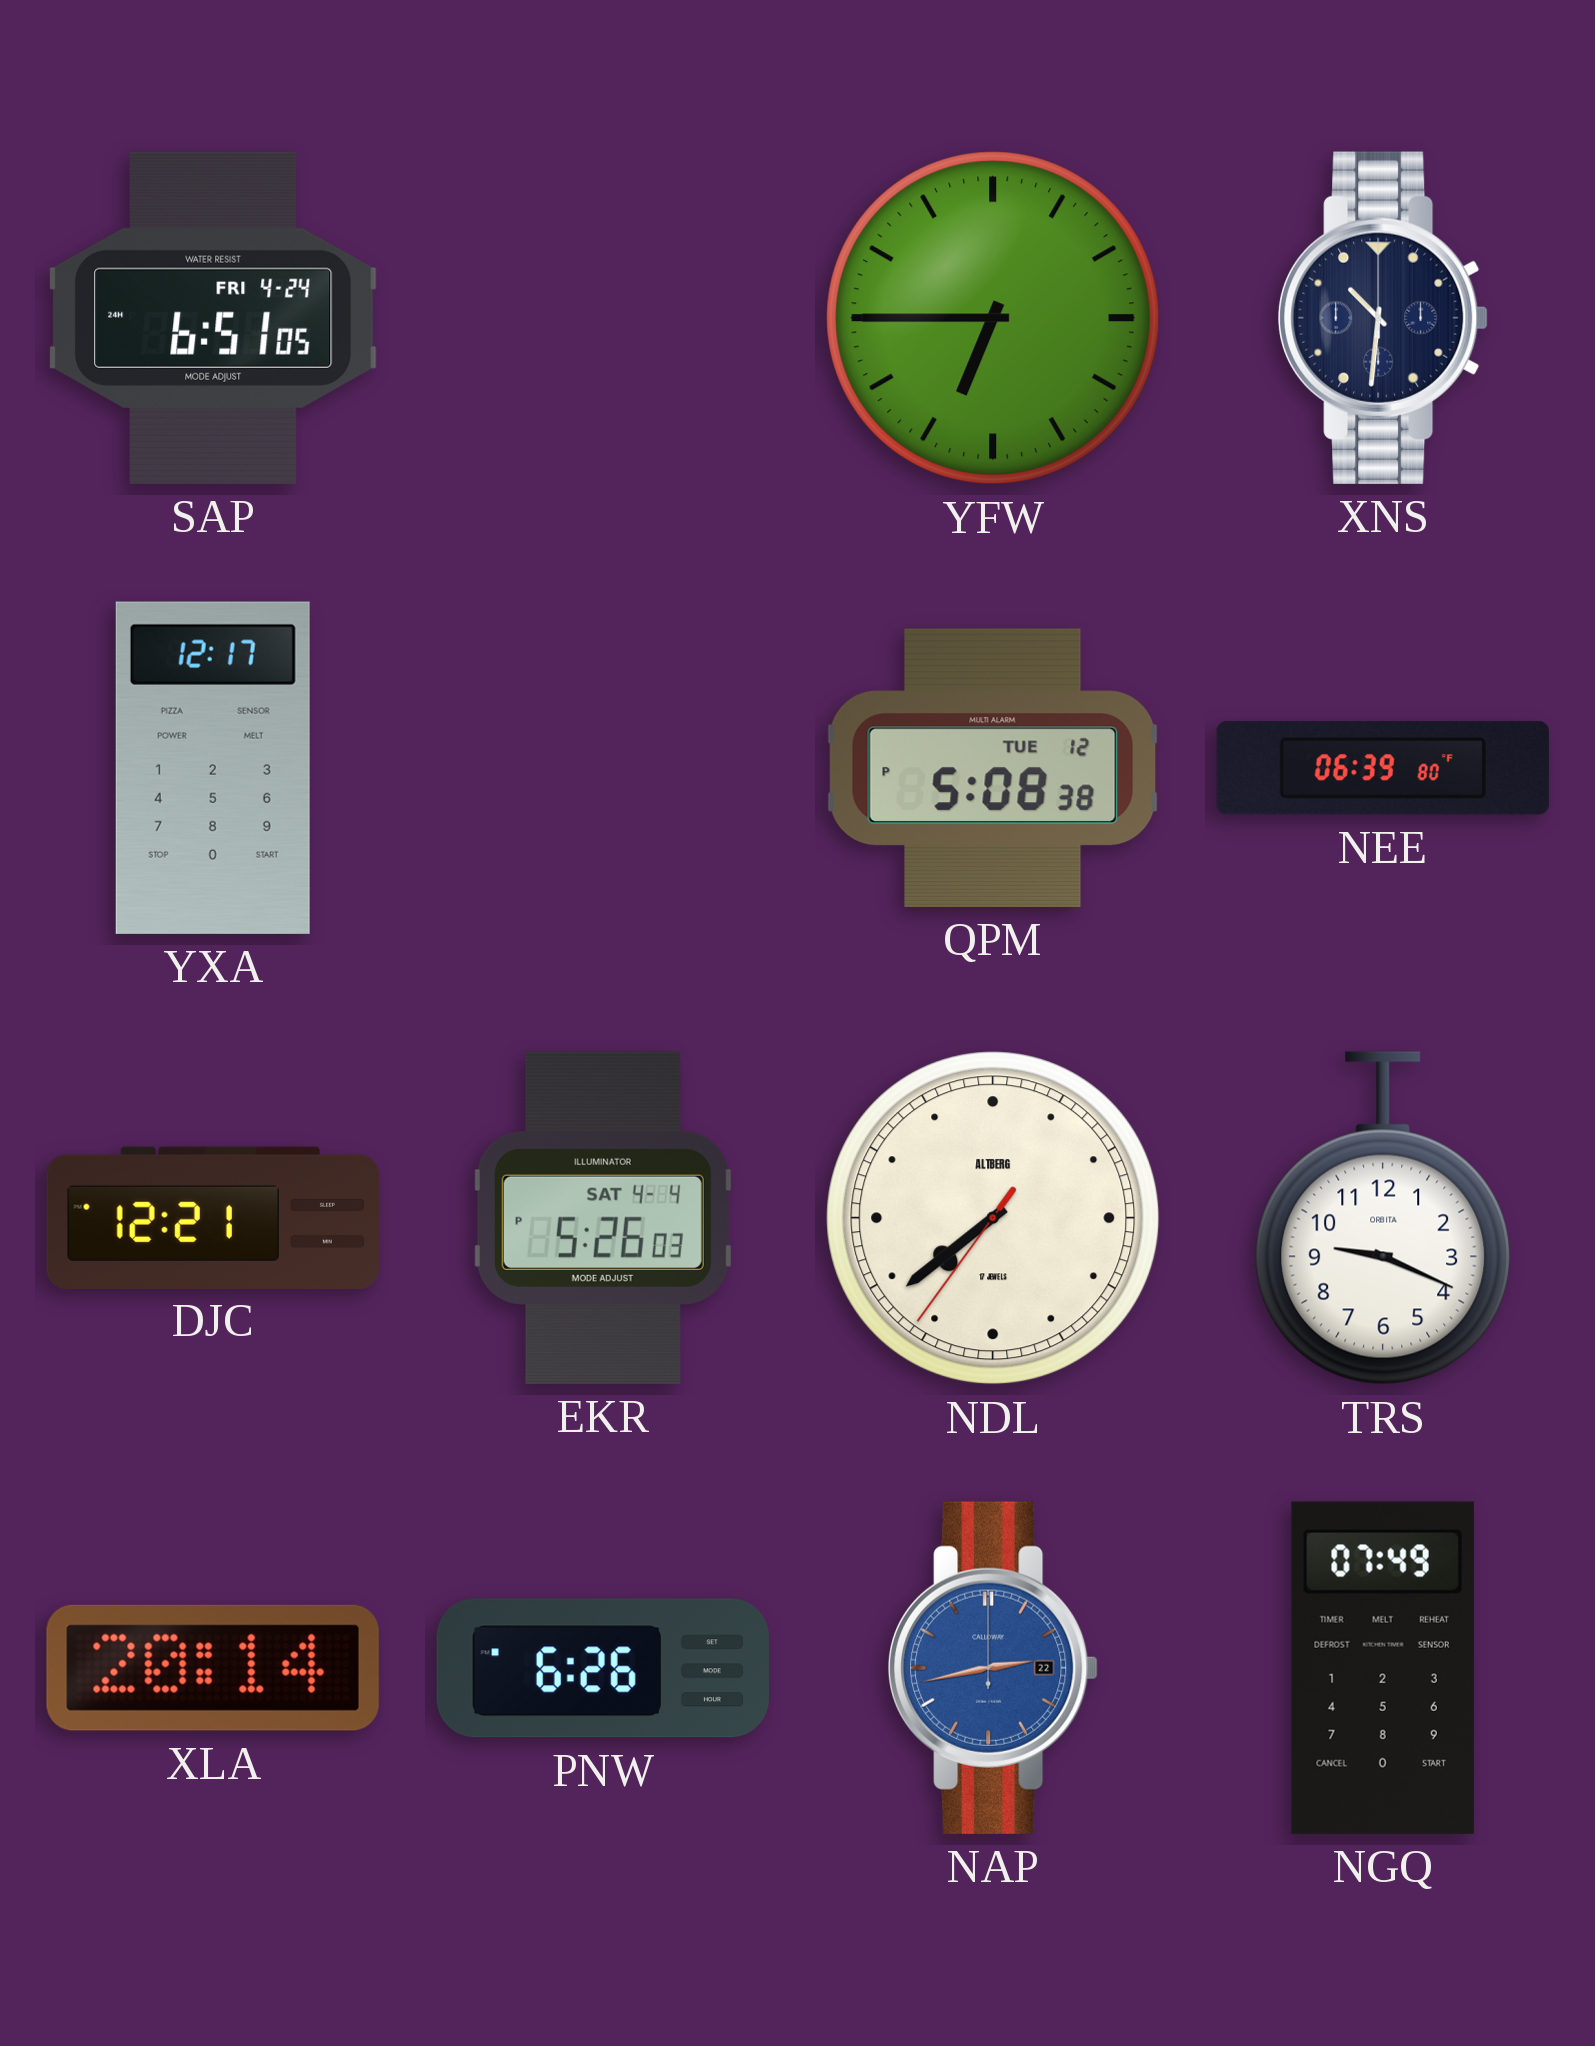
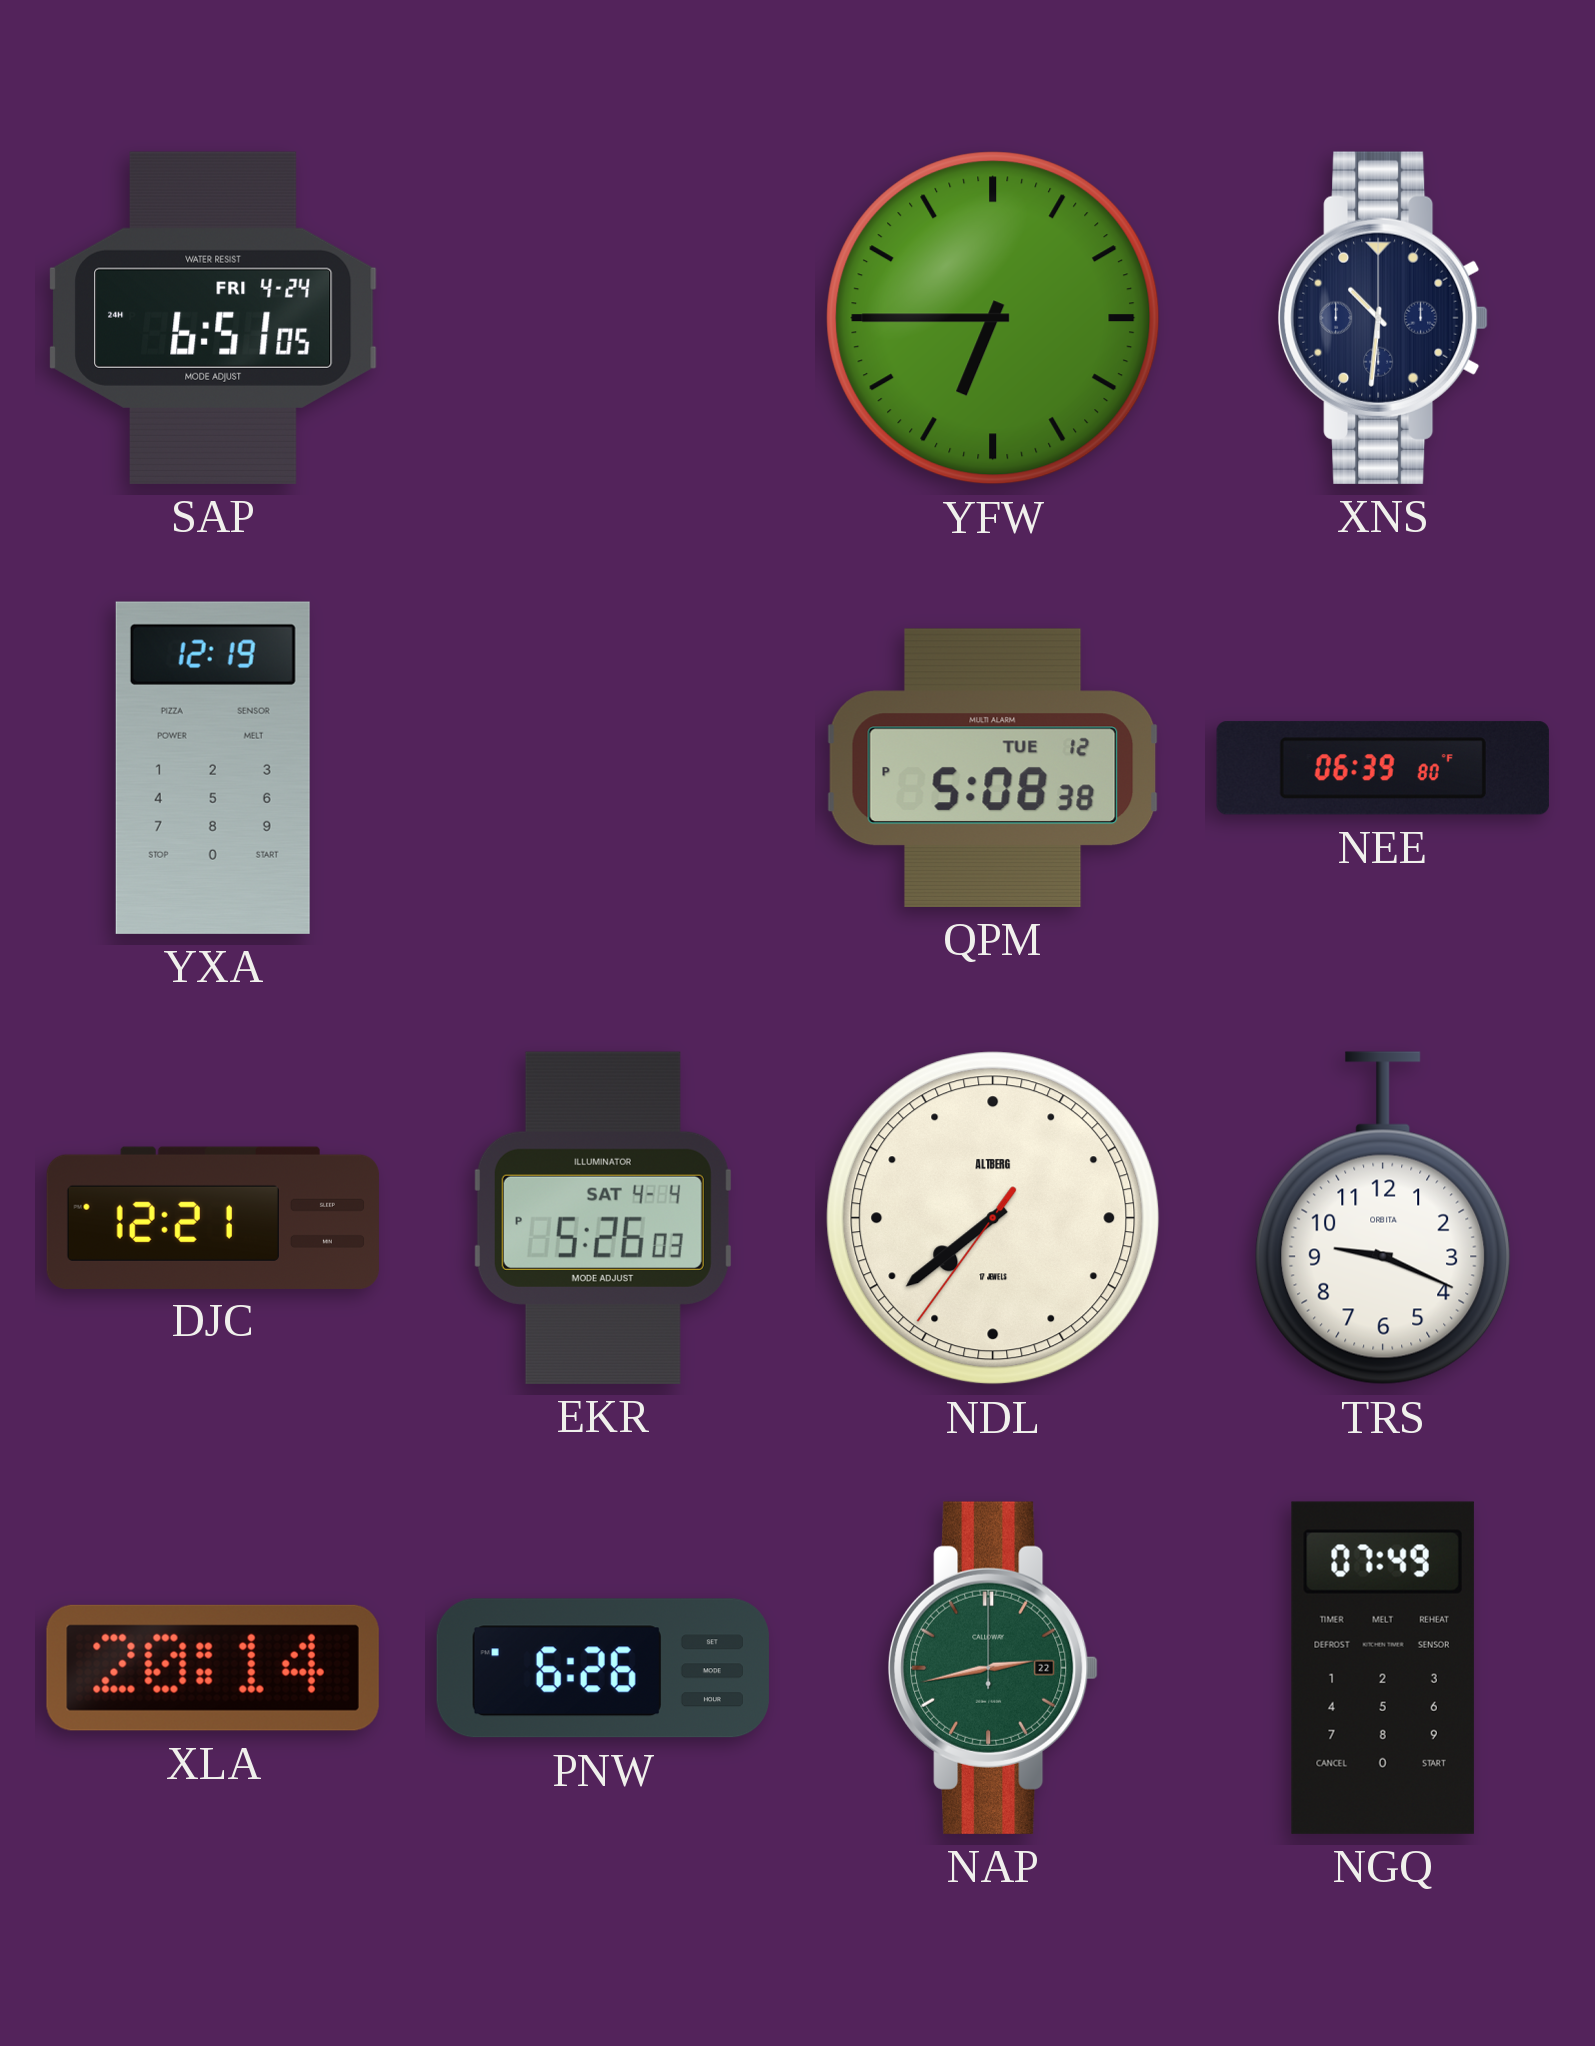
YXA: 12:17 -> 12:19
NAP dial: blue -> green
